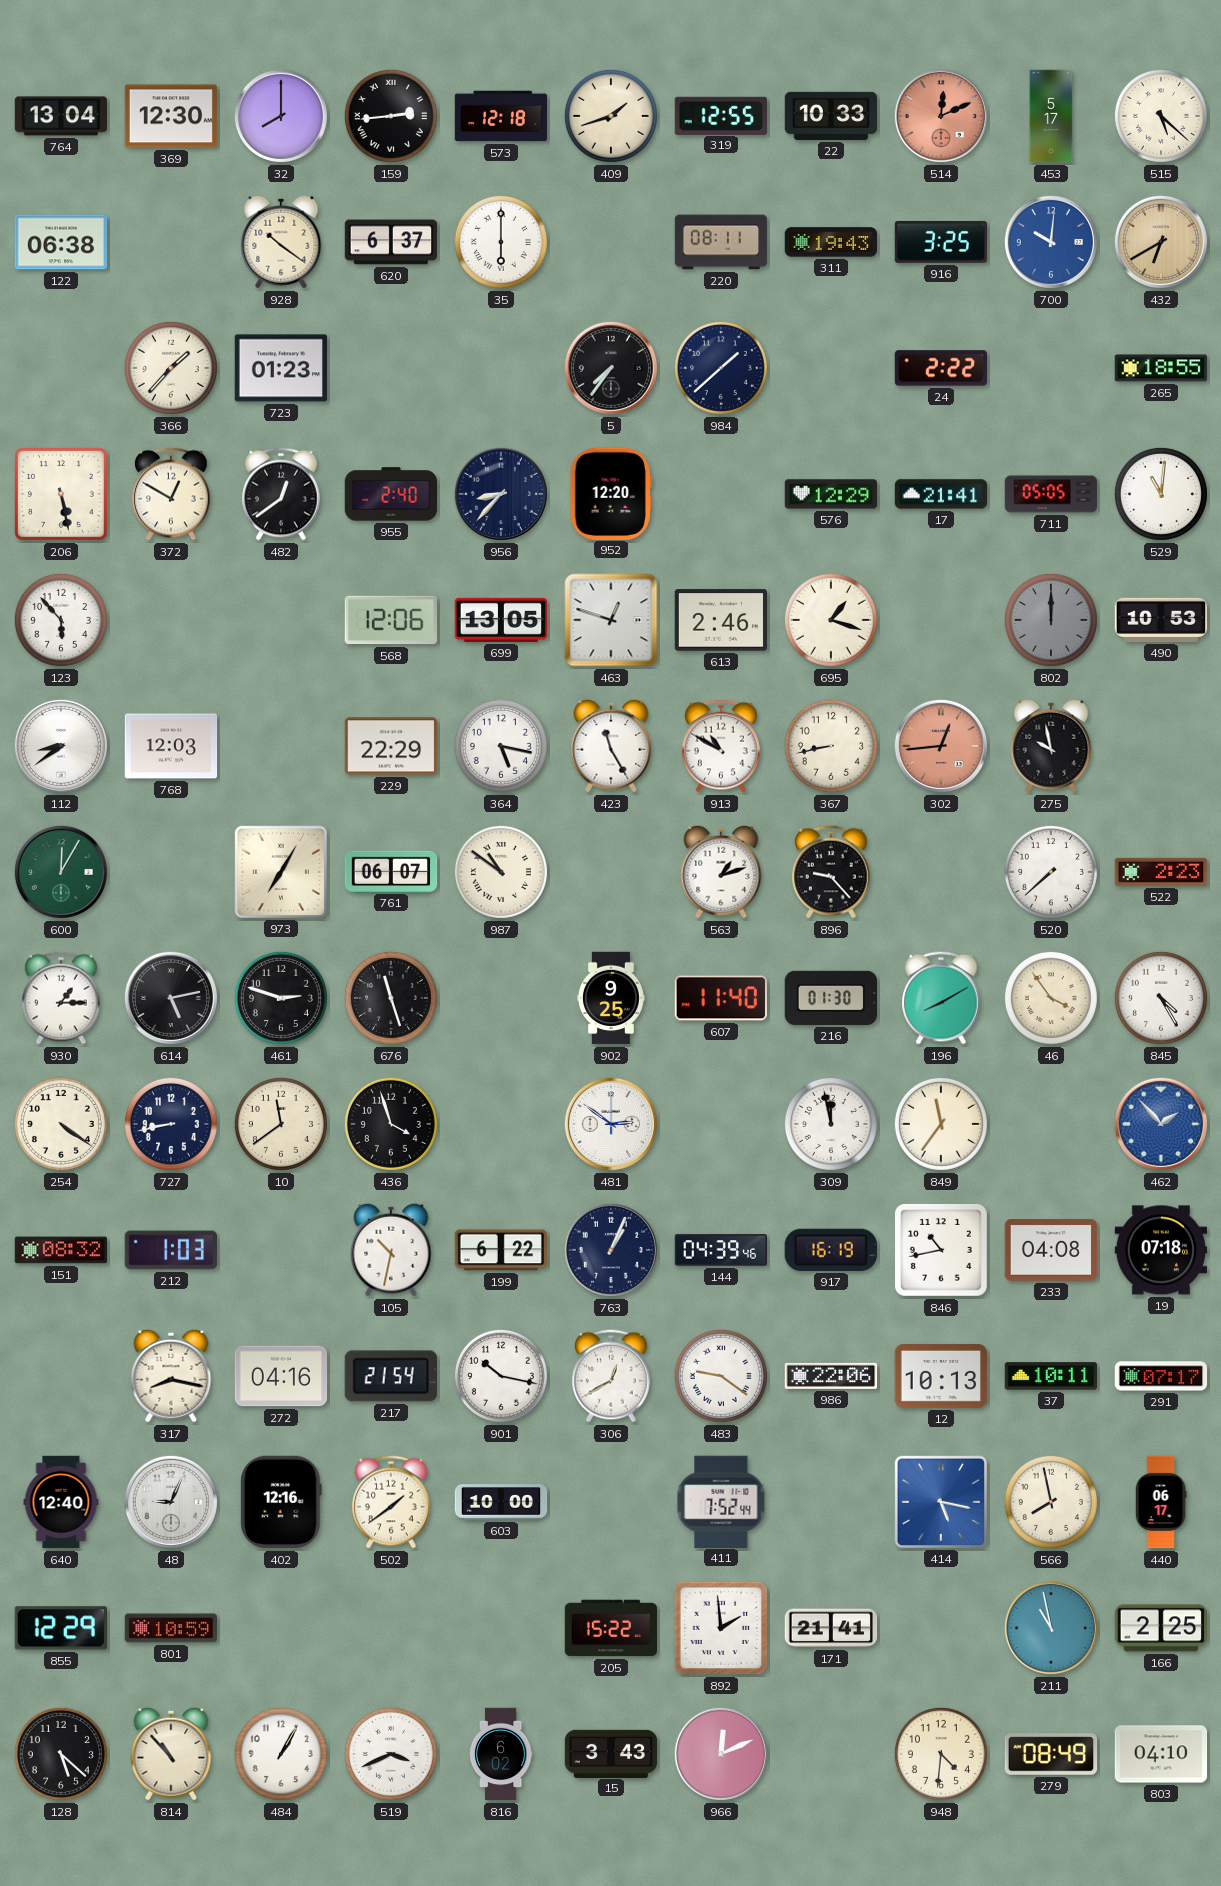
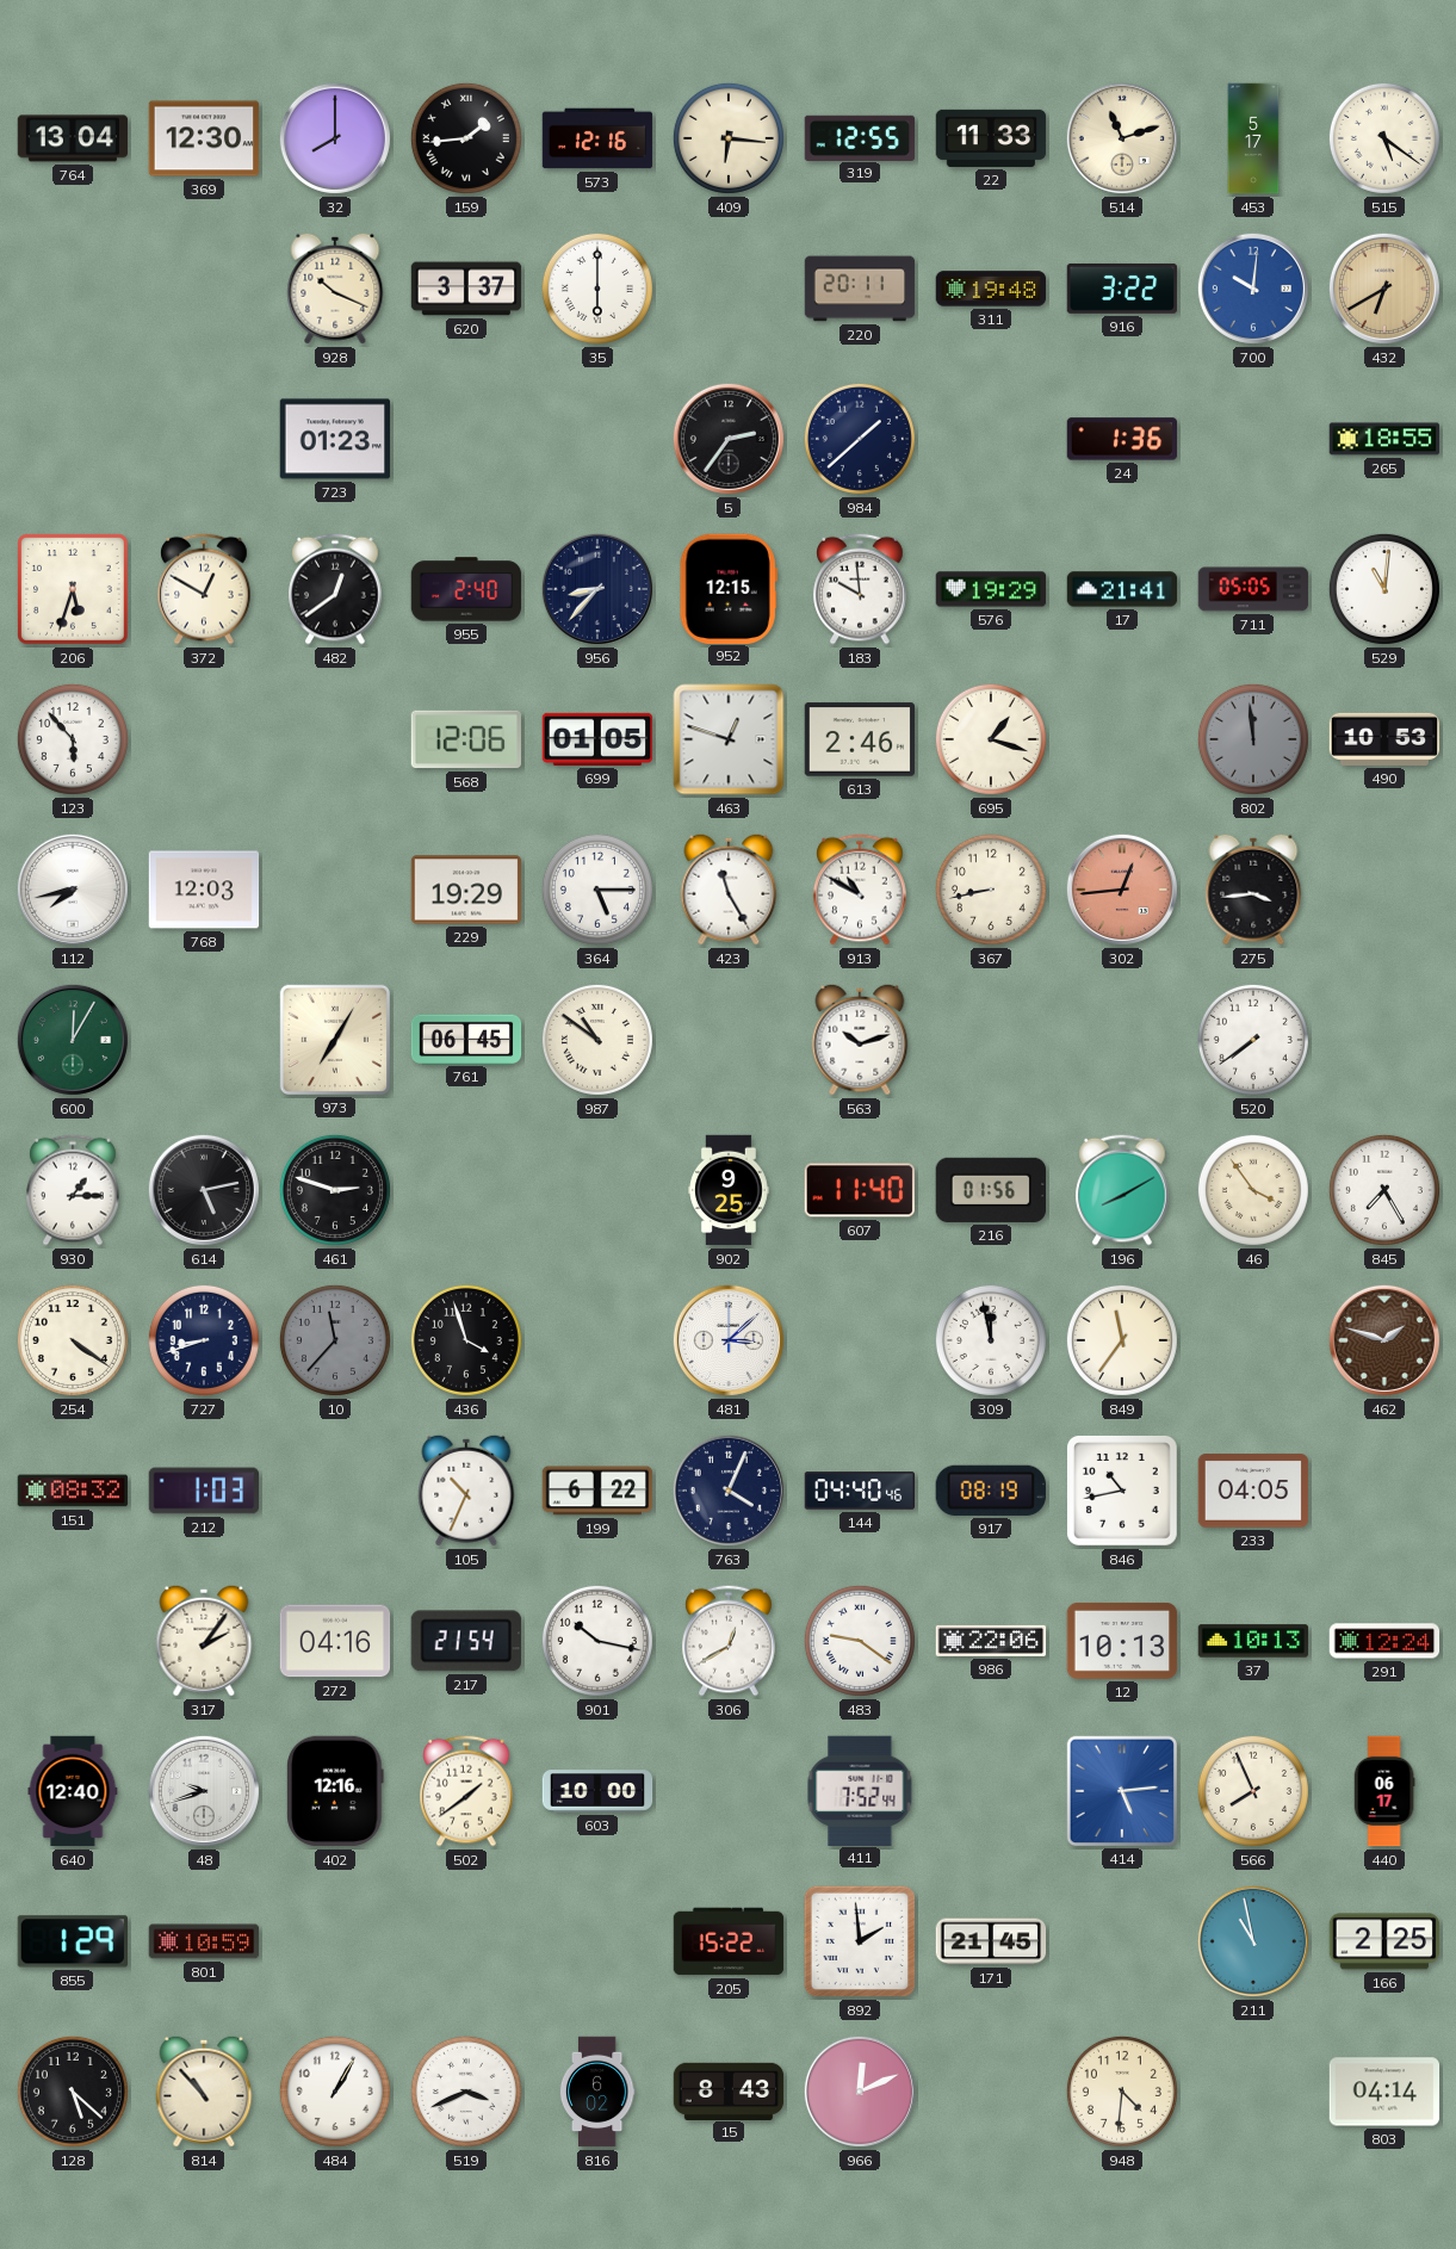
159: 2:44 -> 1:44
573: 12:18 -> 12:16
409: 1:42 -> 6:16
22: 10:33 -> 11:33
514: 12:11 -> 11:12
514 dial: salmon -> cream
515: 5:22 -> 5:21
122: 06:38 -> none
928: 10:21 -> 10:19
620: 6:37 -> 3:37
220: 08:11 -> 20:11
311: 19:43 -> 19:48
916: 3:25 -> 3:22
366: 1:37 -> none
5: 7:36 -> 2:36
24: 2:22 -> 1:36
206: 5:28 -> 5:33
952: 12:20 -> 12:15
183: none -> 9:59
576: 12:29 -> 19:29
699: 13:05 -> 01:05
802: 12:00 -> 11:59
112: 8:39 -> 7:43
229: 22:29 -> 19:29
364: 5:17 -> 5:15
275: 9:58 -> 3:44
761: 06:07 -> 06:45
563: 1:12 -> 10:12
896: 9:23 -> none
520: 7:38 -> 7:39
522: 2:23 -> none
676: 11:27 -> none
216: 01:30 -> 01:56
845: 4:25 -> 7:25
727: 8:43 -> 8:42
10: 11:39 -> 11:37
10 dial: cream -> grey
481: 2:51 -> 3:08
462: 1:53 -> 1:48
462 dial: blue -> brown
105: 10:32 -> 10:34
763: 1:04 -> 4:04
144: 04:39 -> 04:40
917: 16:19 -> 08:19
233: 04:08 -> 04:05
19: 07:18 -> none
317: 8:17 -> 2:06
37: 10:11 -> 10:13
291: 07:17 -> 12:24
48: 9:04 -> 9:42
414: 5:17 -> 5:14
566: 7:58 -> 7:56
855: 12:29 -> 1:29
171: 21:41 -> 21:45
15: 3:43 -> 8:43
279: 08:49 -> none
803: 04:10 -> 04:14
